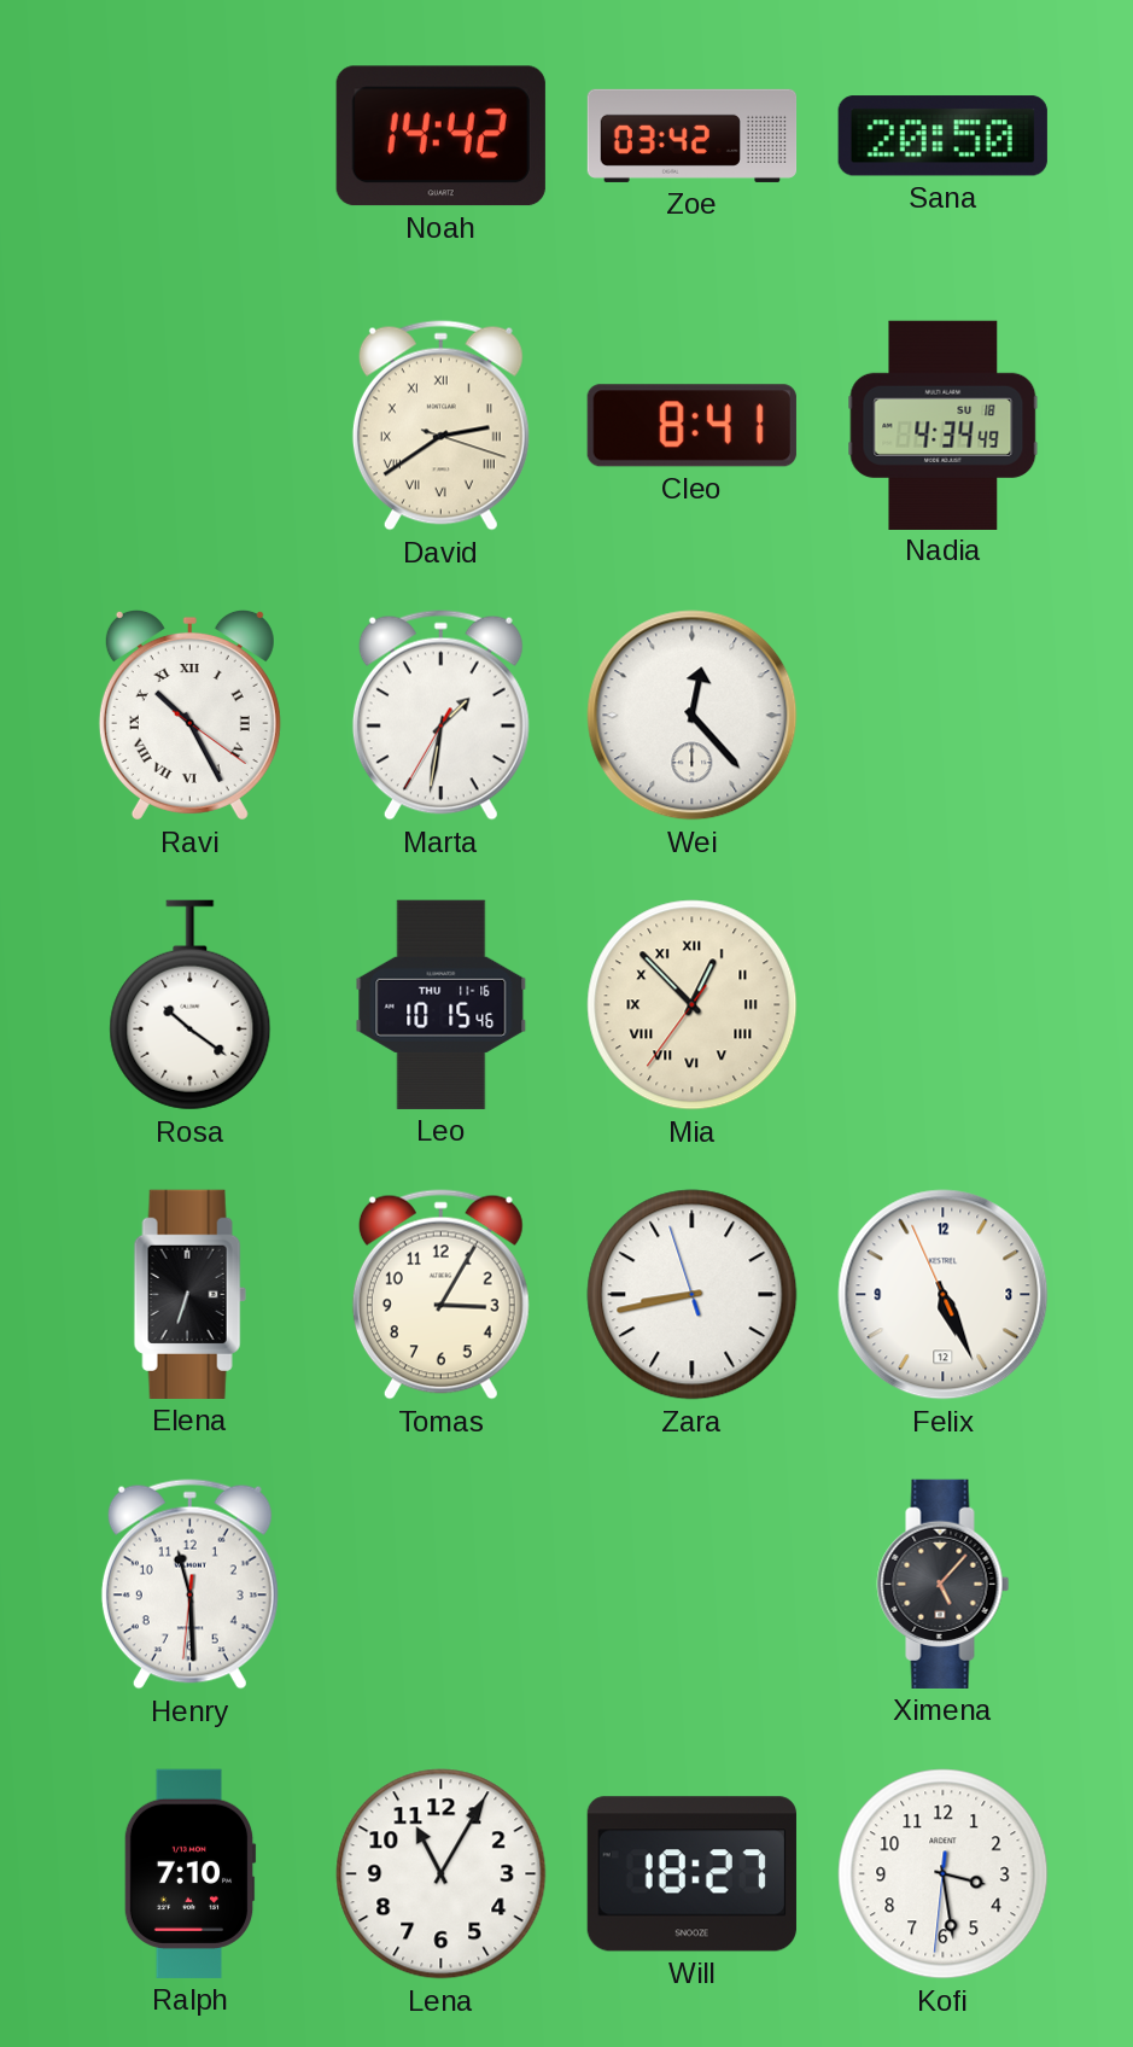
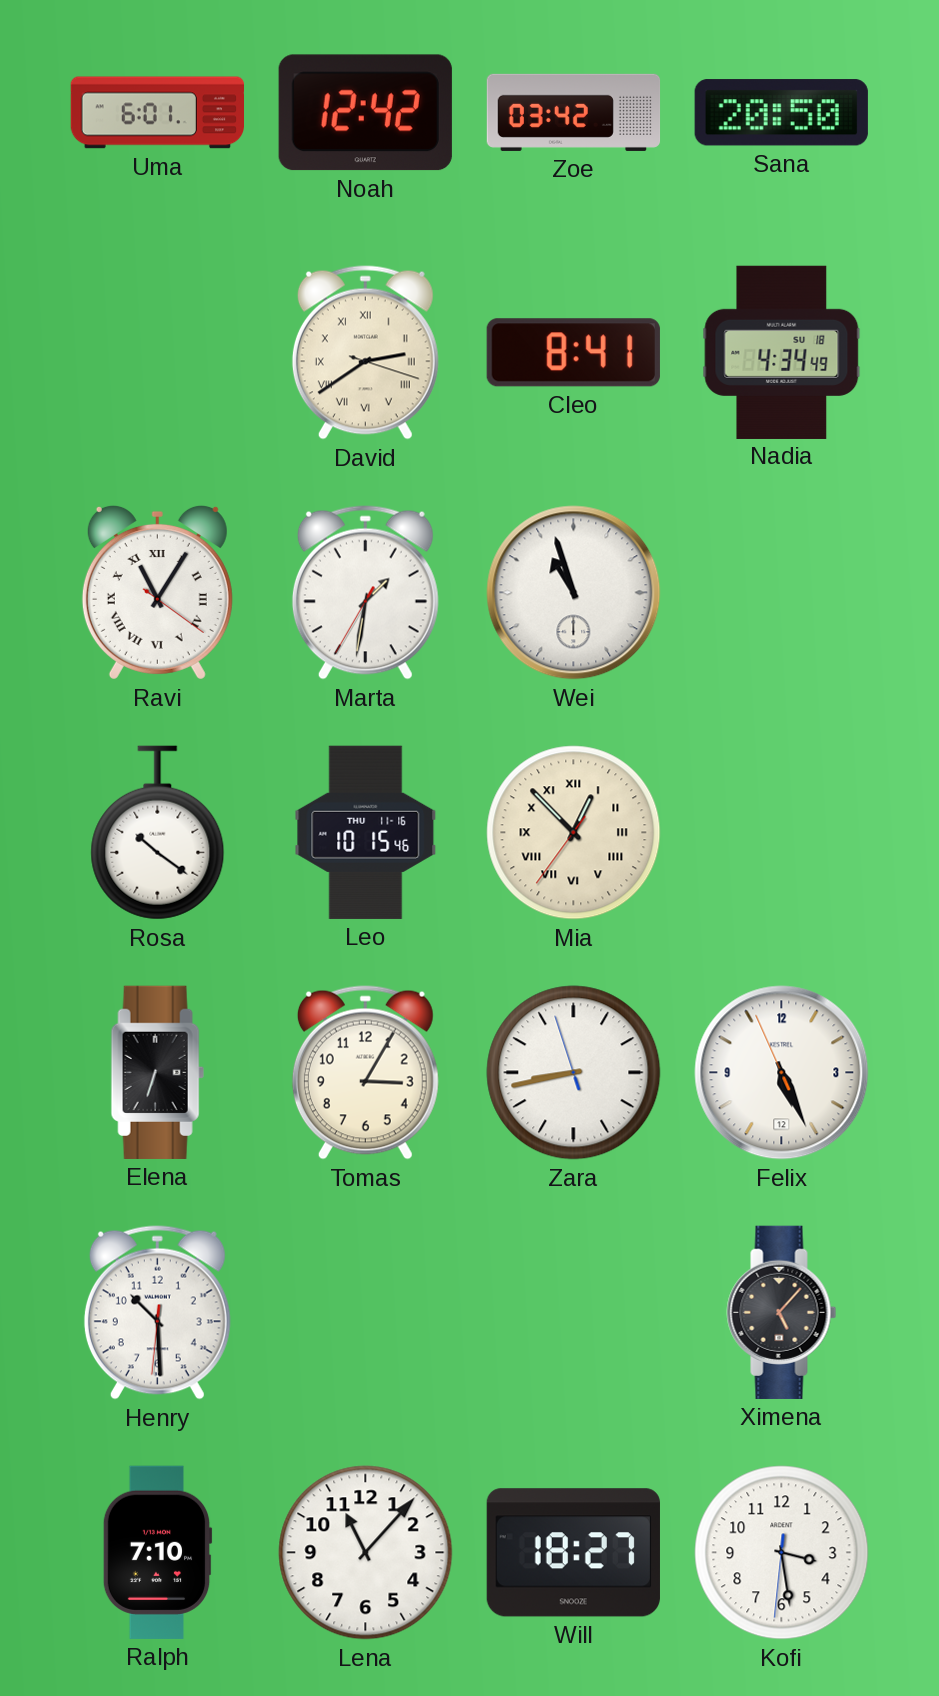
Uma: none -> 6:01
Noah: 14:42 -> 12:42
Ravi: 10:25 -> 11:05
Wei: 12:23 -> 10:57
Henry: 11:29 -> 10:29
Lena: 11:05 -> 11:07
